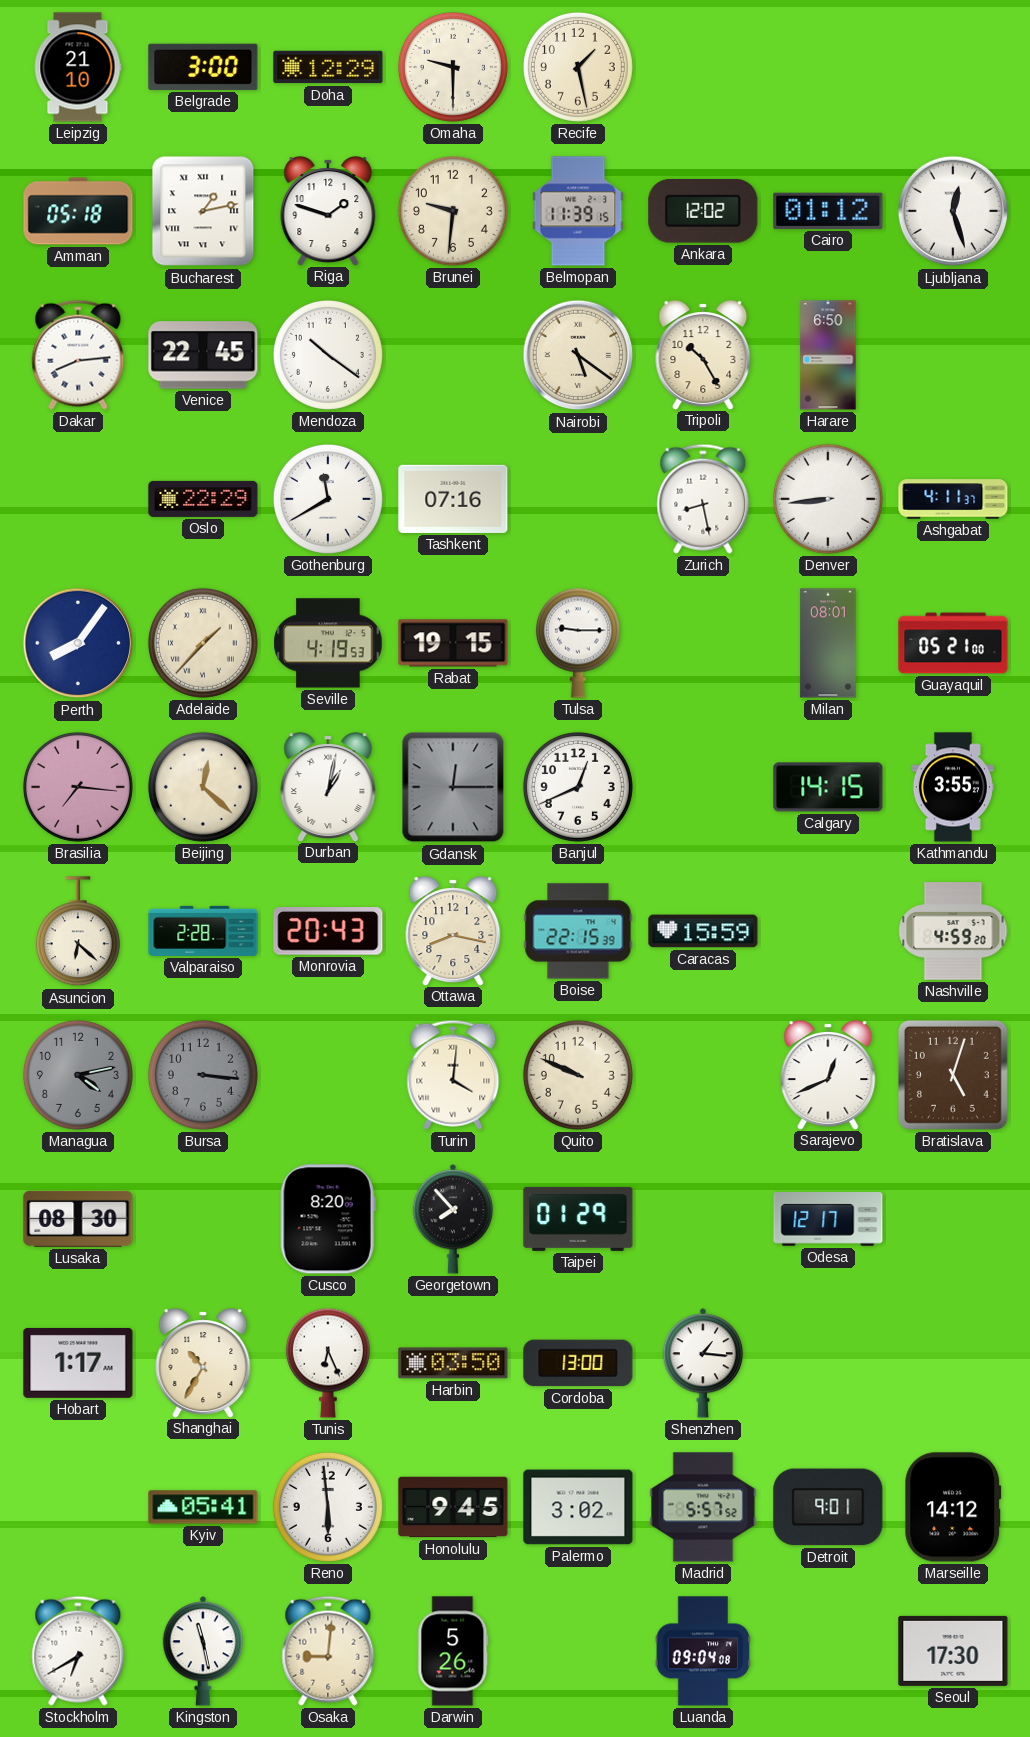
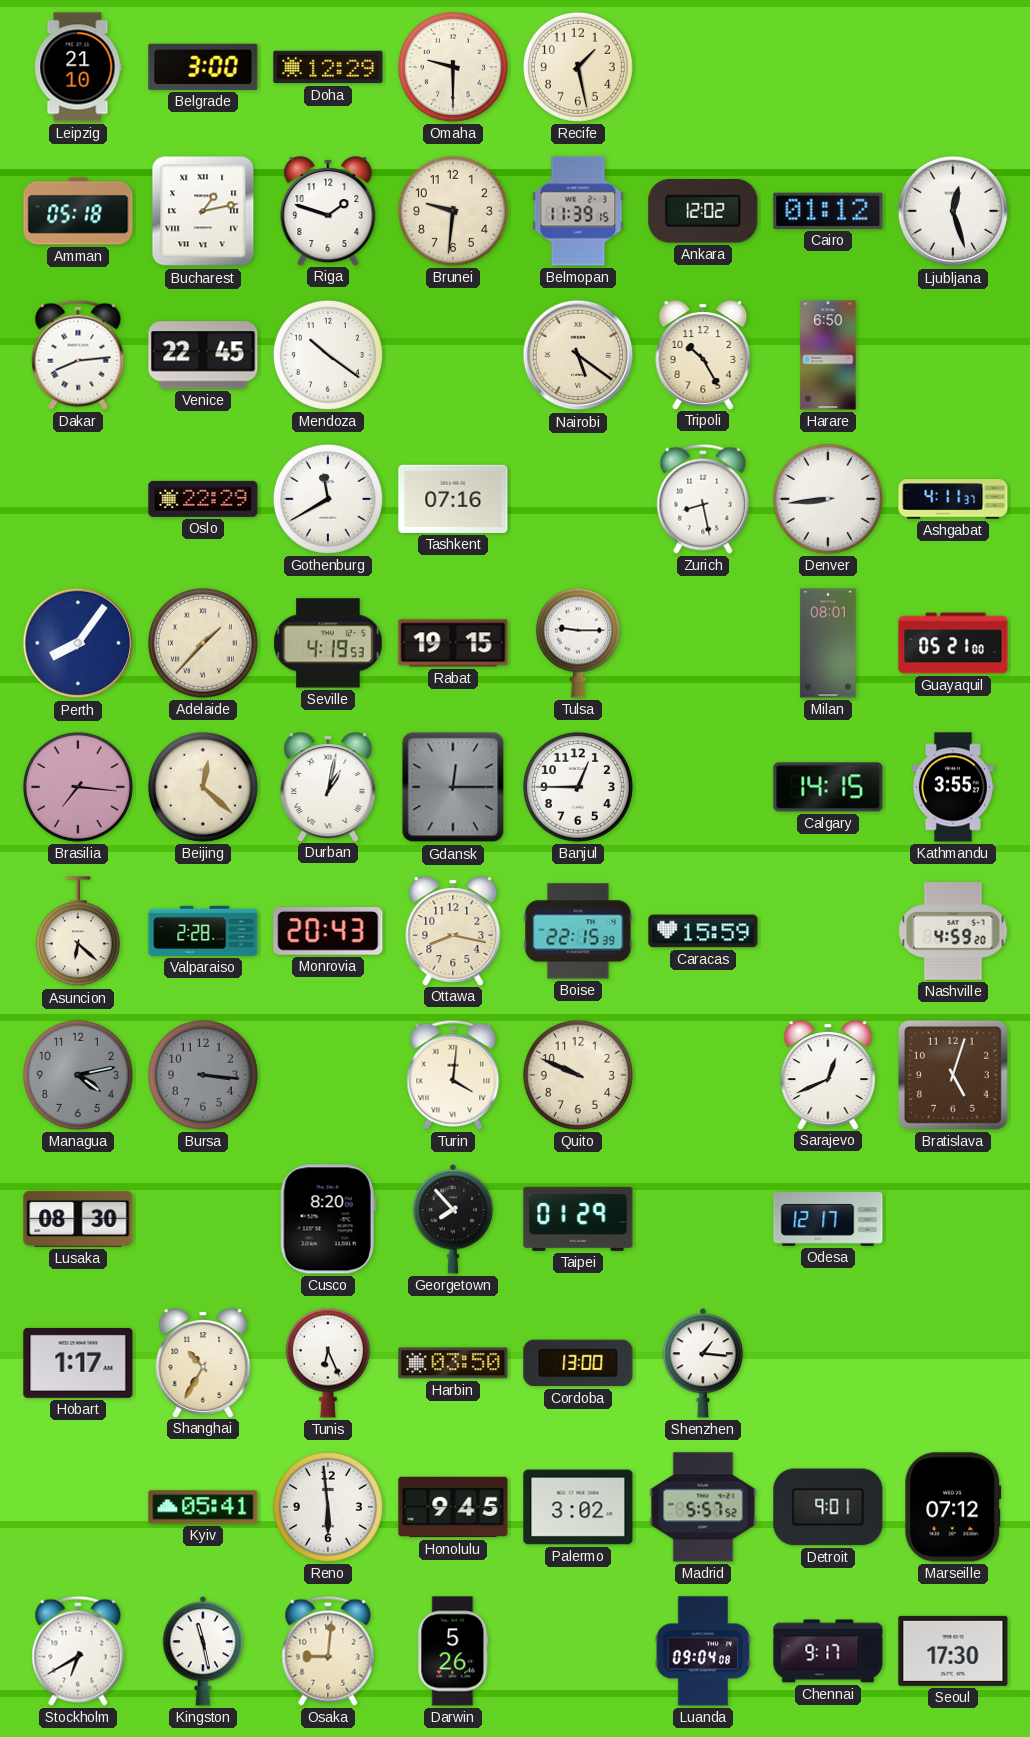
Banjul: 12:41 -> 12:45
Marseille: 14:12 -> 07:12
Chennai: none -> 9:17
